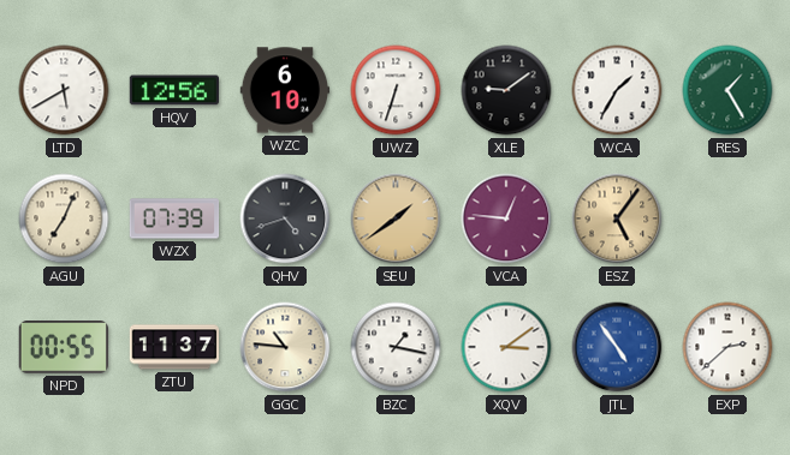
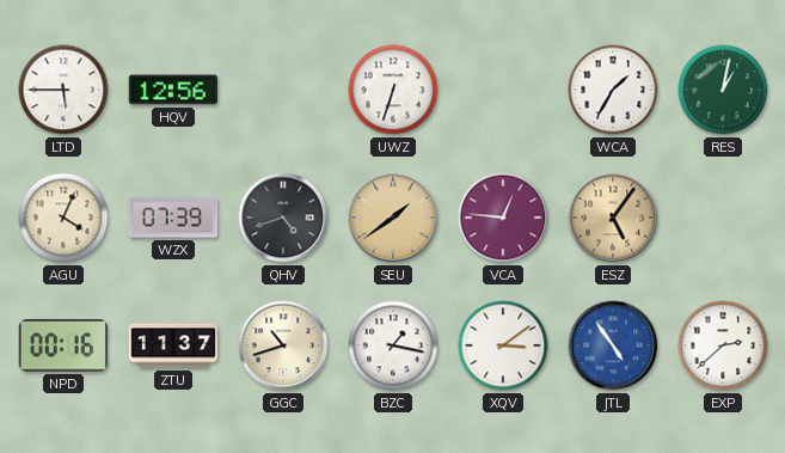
LTD: 5:40 -> 5:45
WZC: 6:10 -> none
XLE: 9:09 -> none
RES: 1:25 -> 1:02
AGU: 7:04 -> 4:04
NPD: 00:55 -> 00:16
GGC: 10:46 -> 10:42
